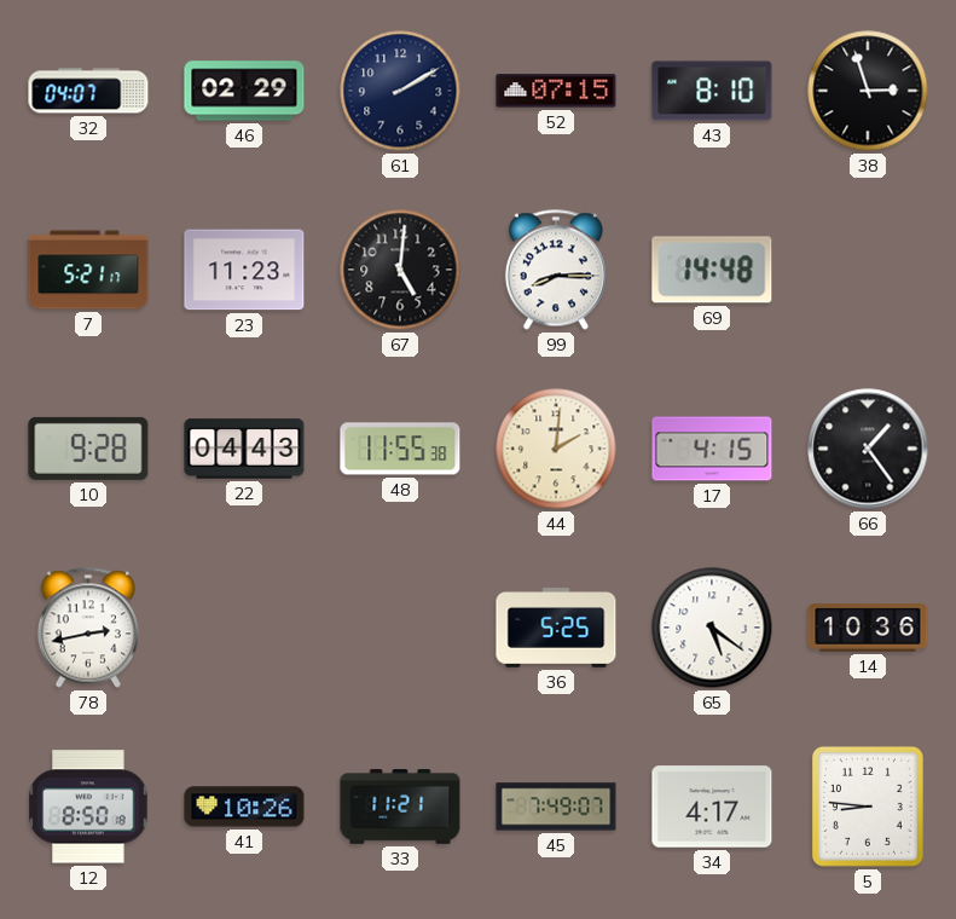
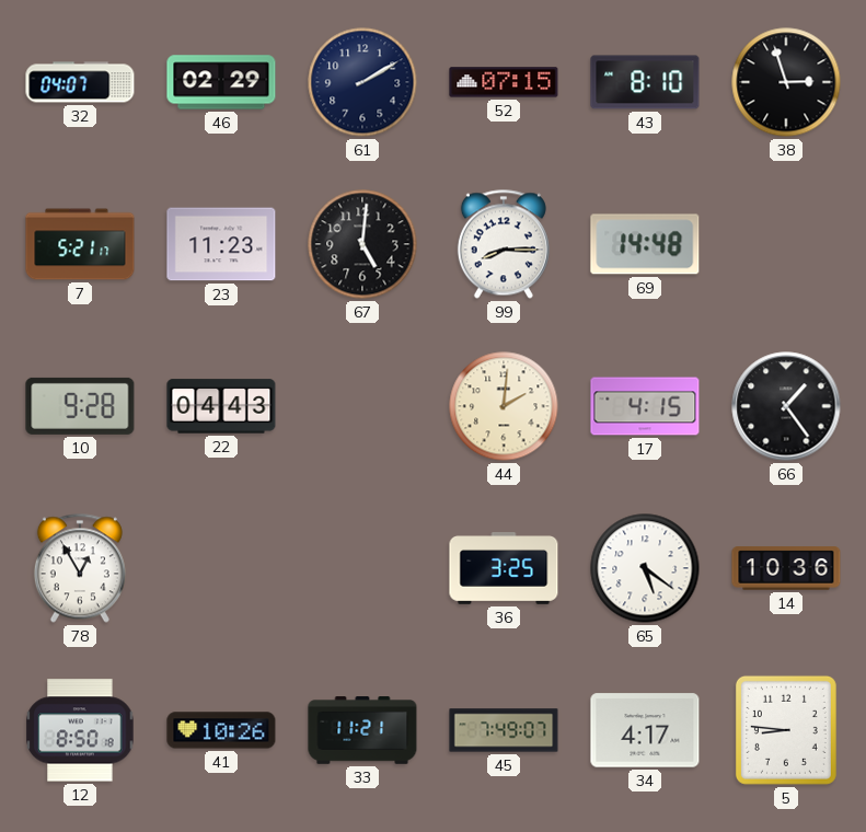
48: 11:55 -> none
78: 2:43 -> 12:55
36: 5:25 -> 3:25
